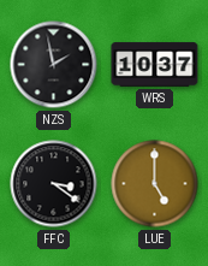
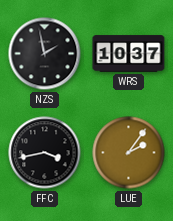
FFC: 3:21 -> 3:43
LUE: 5:00 -> 2:06
